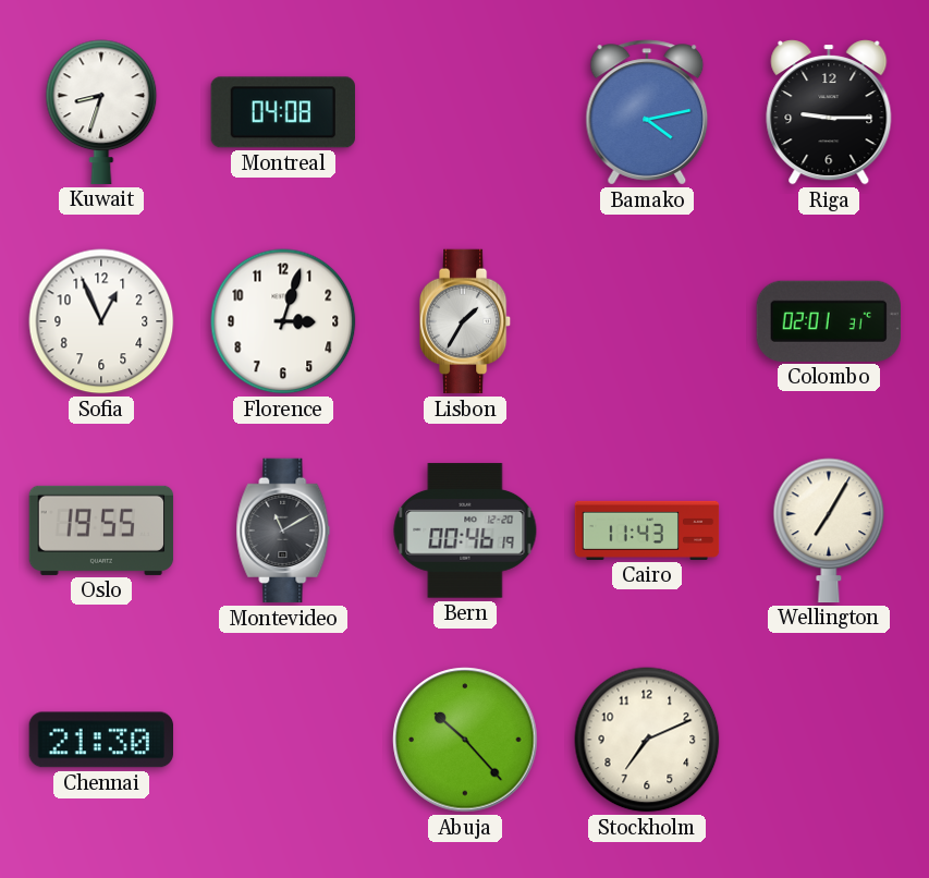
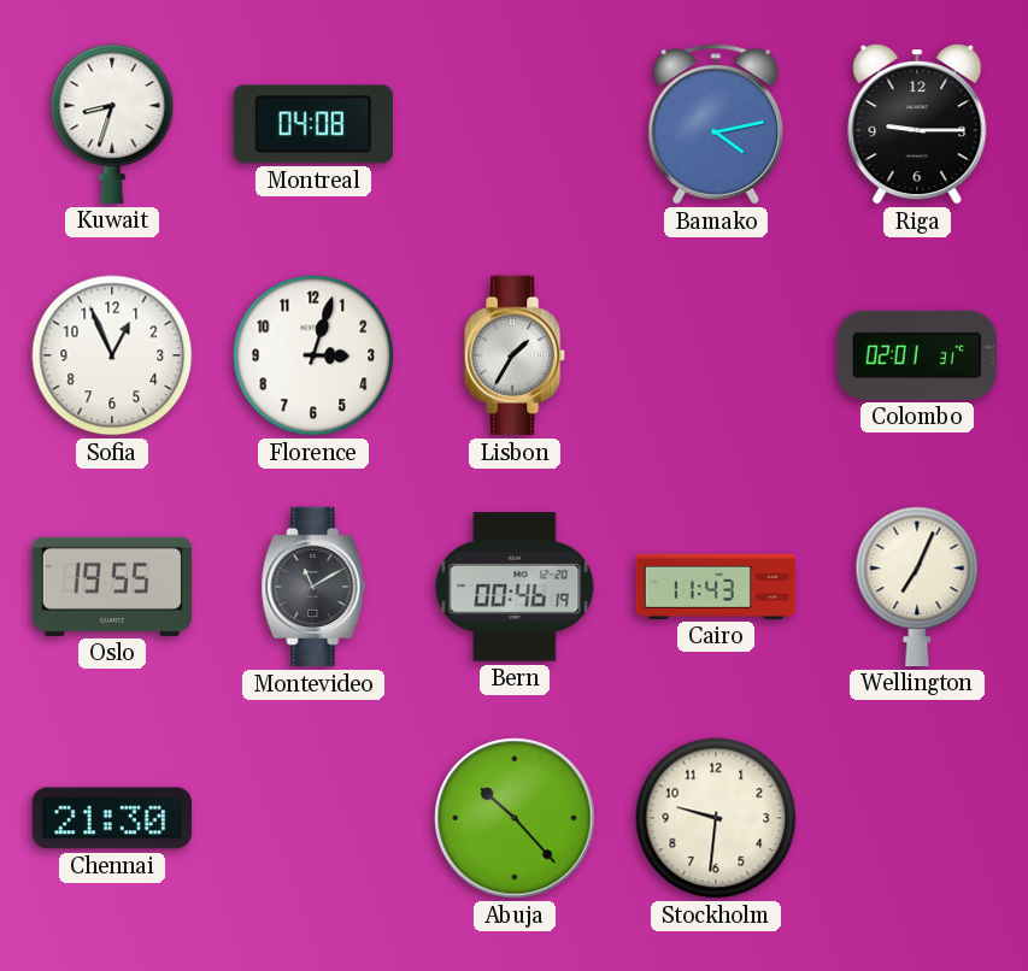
Wellington: 7:05 -> 7:04
Stockholm: 7:11 -> 9:31
